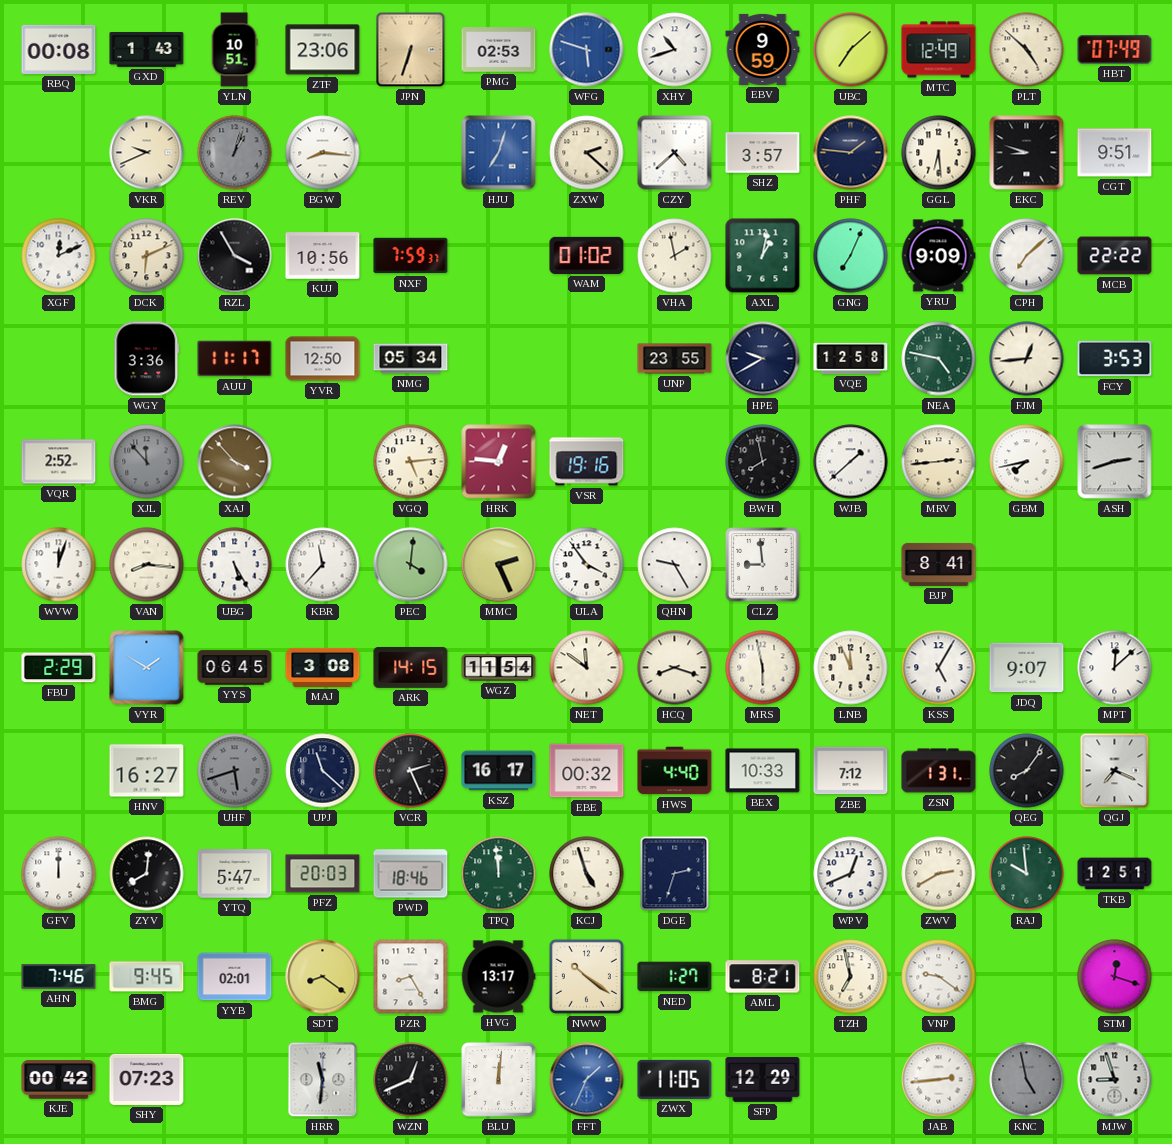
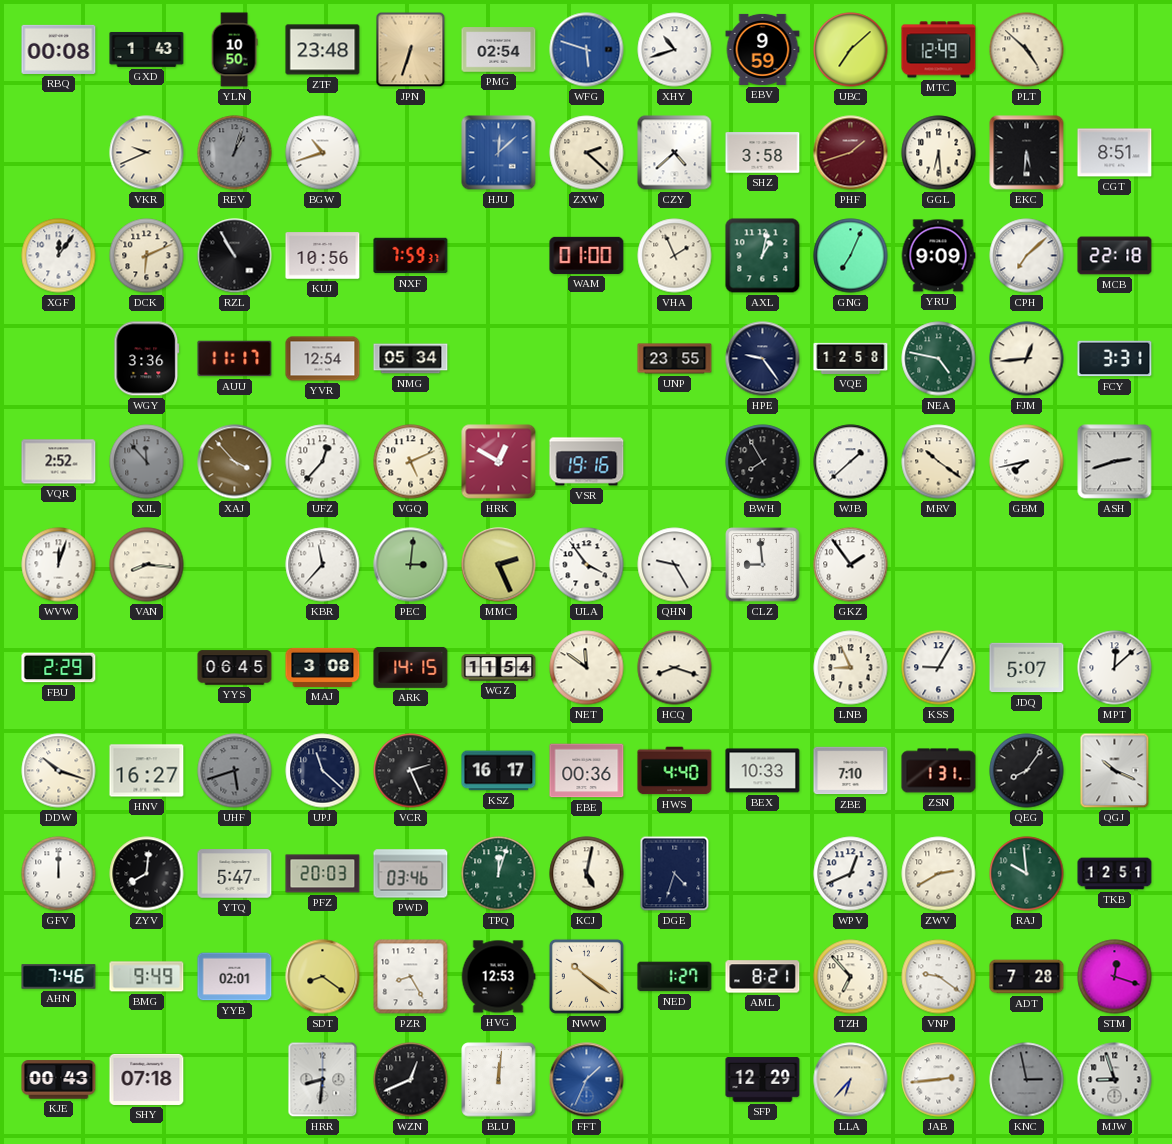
YLN: 10:51 -> 10:50
ZTF: 23:06 -> 23:48
PMG: 02:53 -> 02:54
HBT: 07:49 -> none
BGW: 8:16 -> 10:42
HJU: 7:03 -> 12:08
SHZ: 3:57 -> 3:58
PHF: 1:46 -> 1:42
PHF dial: navy -> burgundy
EKC: 8:48 -> 5:31
CGT: 9:51 -> 8:51
XGF: 12:11 -> 12:06
RZL: 3:55 -> 10:55
WAM: 01:02 -> 01:00
VHA: 1:58 -> 1:56
MCB: 22:22 -> 22:18
YVR: 12:50 -> 12:54
HPE: 9:40 -> 9:24
FCY: 3:53 -> 3:31
UFZ: none -> 12:37
VGQ: 5:14 -> 5:11
HRK: 12:46 -> 12:50
BWH: 7:58 -> 7:55
MRV: 2:44 -> 10:21
UBG: 5:25 -> none
PEC: 4:01 -> 3:01
GKZ: none -> 1:54
BJP: 8:41 -> none
VYR: 1:50 -> none
MRS: 5:58 -> none
LNB: 11:56 -> 8:56
KSS: 5:05 -> 9:05
JDQ: 9:07 -> 5:07
DDW: none -> 10:18
EBE: 00:32 -> 00:36
ZBE: 7:12 -> 7:10
QGJ: 7:19 -> 10:19
PWD: 18:46 -> 03:46
TPQ: 11:59 -> 12:03
KCJ: 4:57 -> 5:02
DGE: 2:33 -> 4:33
BMG: 9:45 -> 9:49
HVG: 13:17 -> 12:53
TZH: 6:58 -> 6:53
ADT: none -> 7:28
KJE: 00:42 -> 00:43
SHY: 07:23 -> 07:18
HRR: 11:31 -> 8:31
ZWX: 11:05 -> none
LLA: none -> 6:37
KNC: 4:58 -> 2:58
